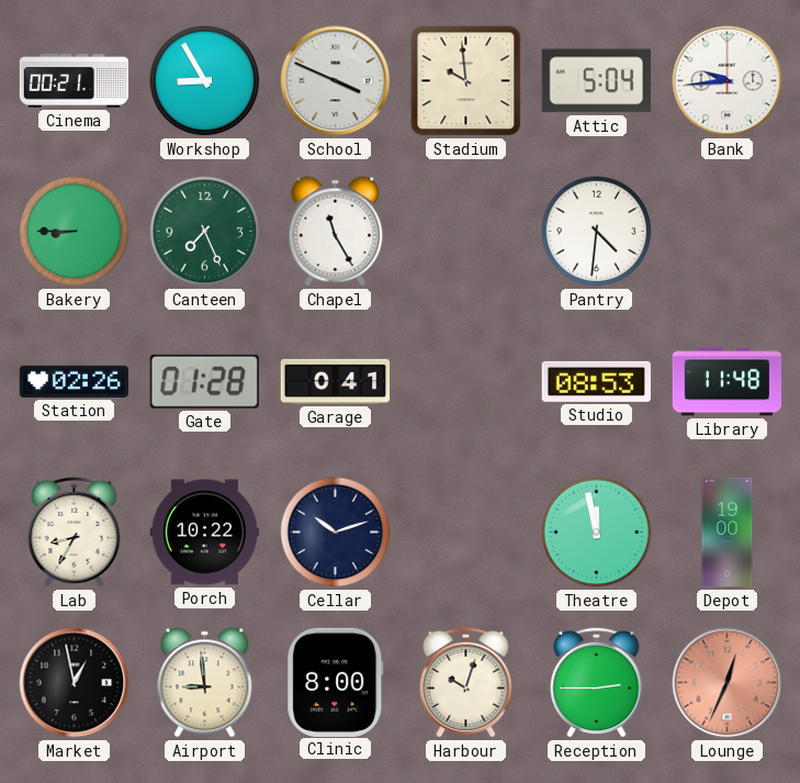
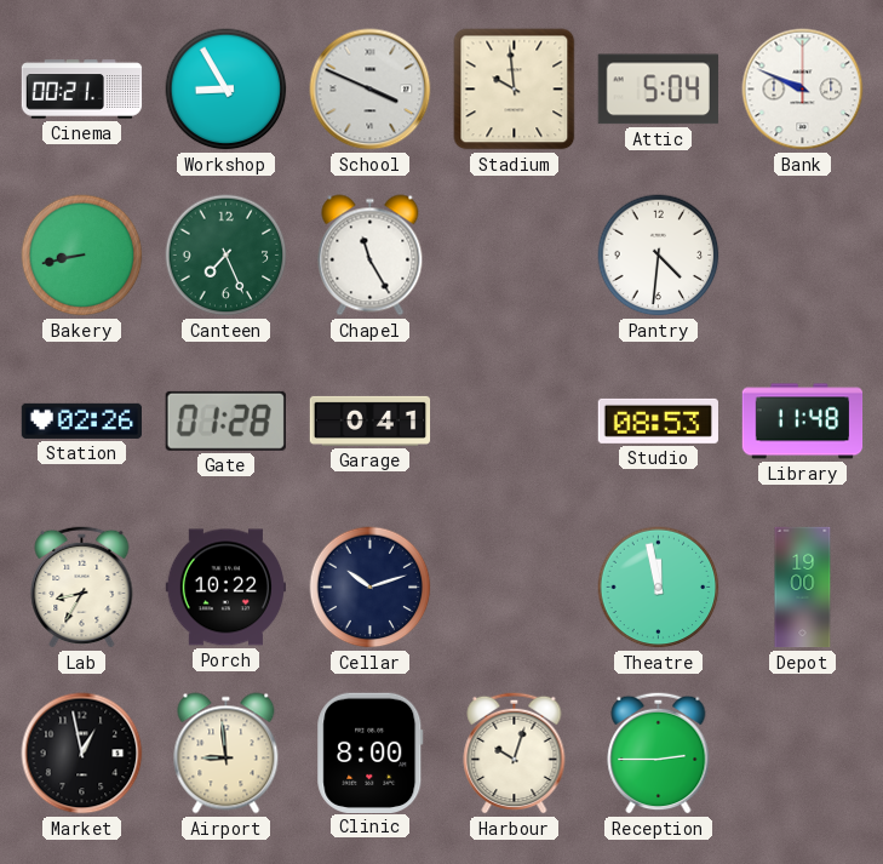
Bank: 9:44 -> 9:49
Bakery: 8:45 -> 8:43
Lounge: 12:34 -> none
